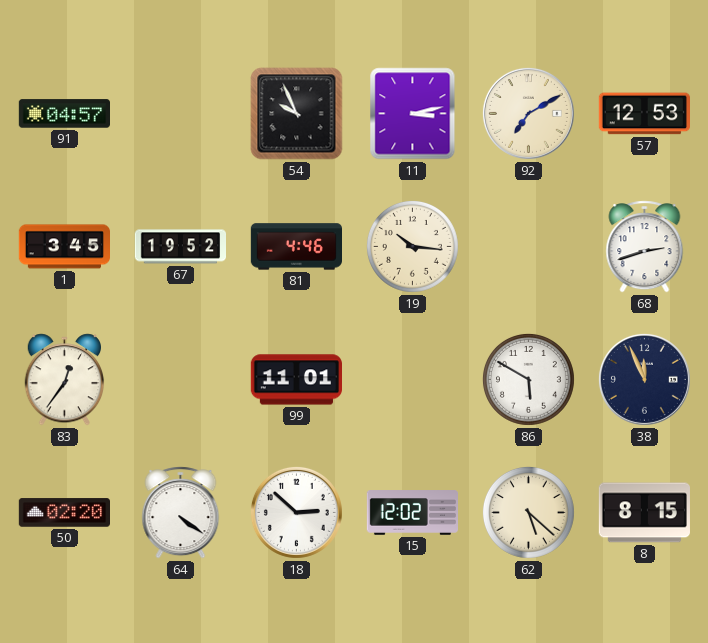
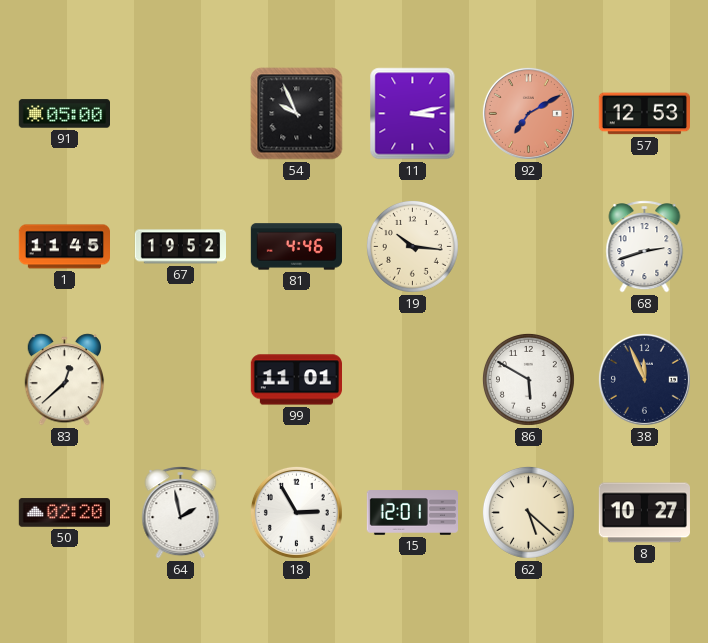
91: 04:57 -> 05:00
92 dial: cream -> salmon
1: 3:45 -> 11:45
83: 12:36 -> 12:38
64: 4:21 -> 1:58
18: 2:52 -> 2:55
15: 12:02 -> 12:01
8: 8:15 -> 10:27
